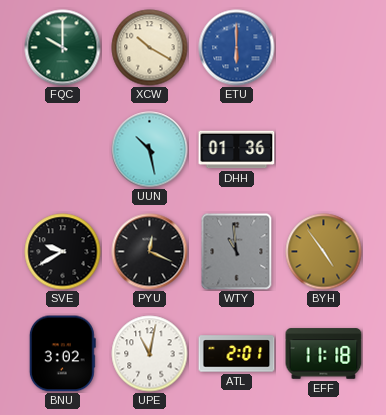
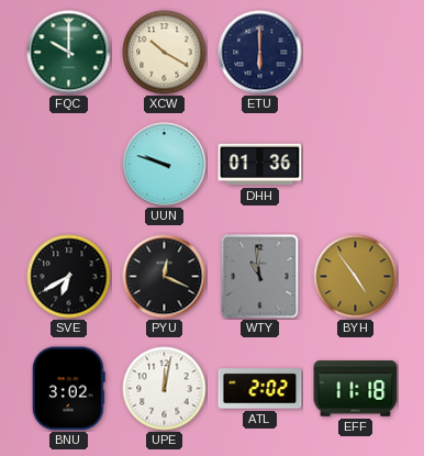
ETU dial: blue -> navy
UUN: 10:28 -> 9:48
SVE: 9:40 -> 6:40
UPE: 11:02 -> 12:02
ATL: 2:01 -> 2:02
